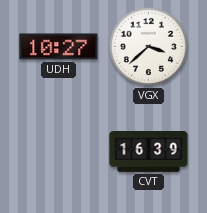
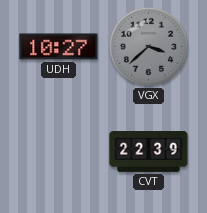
VGX dial: white -> grey
CVT: 16:39 -> 22:39
